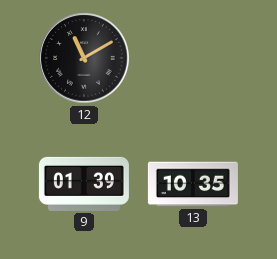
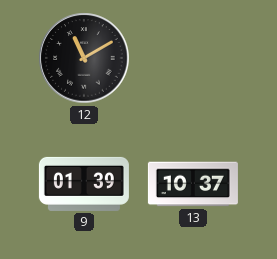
13: 10:35 -> 10:37
